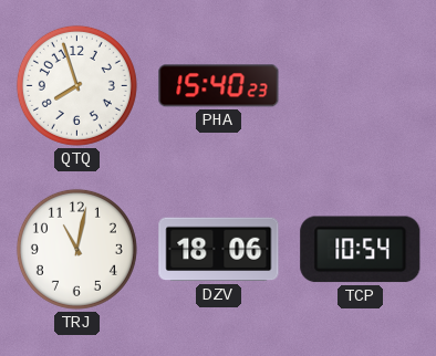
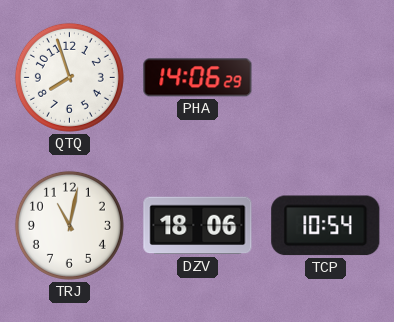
PHA: 15:40 -> 14:06
